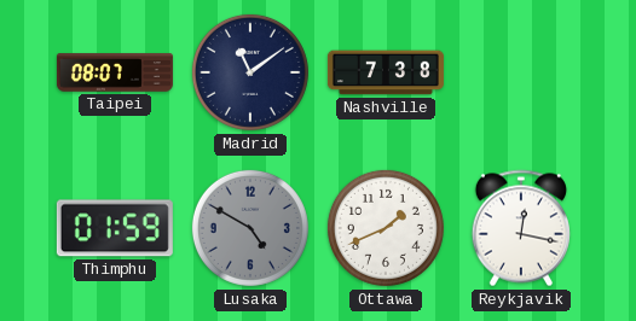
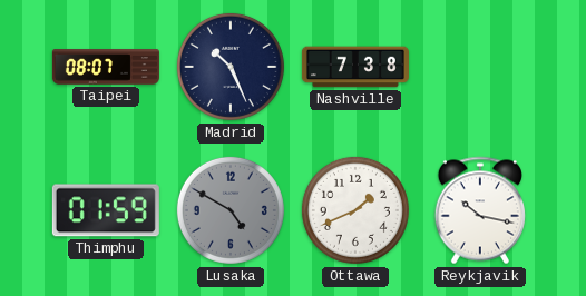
Madrid: 11:09 -> 10:26
Reykjavik: 12:17 -> 10:17
